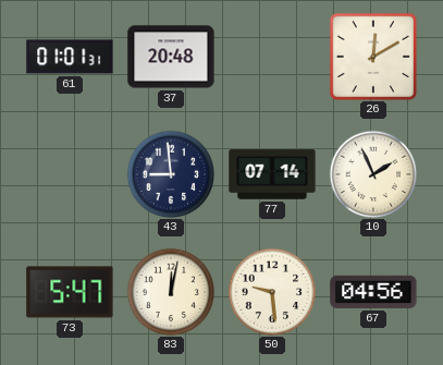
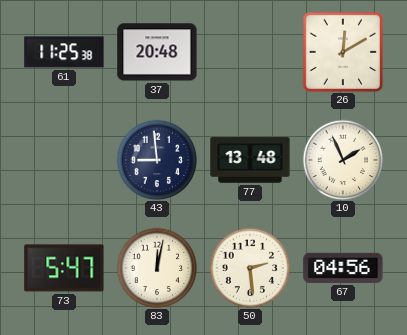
61: 01:01 -> 11:25
77: 07:14 -> 13:48
50: 9:29 -> 2:29
